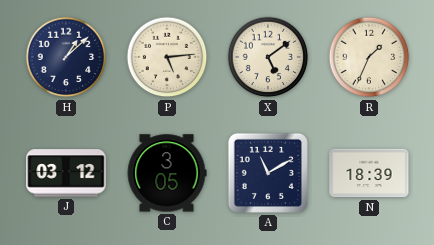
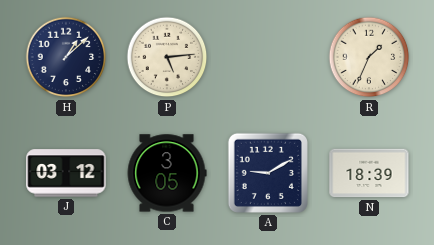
X: 5:09 -> none
A: 11:10 -> 9:10
